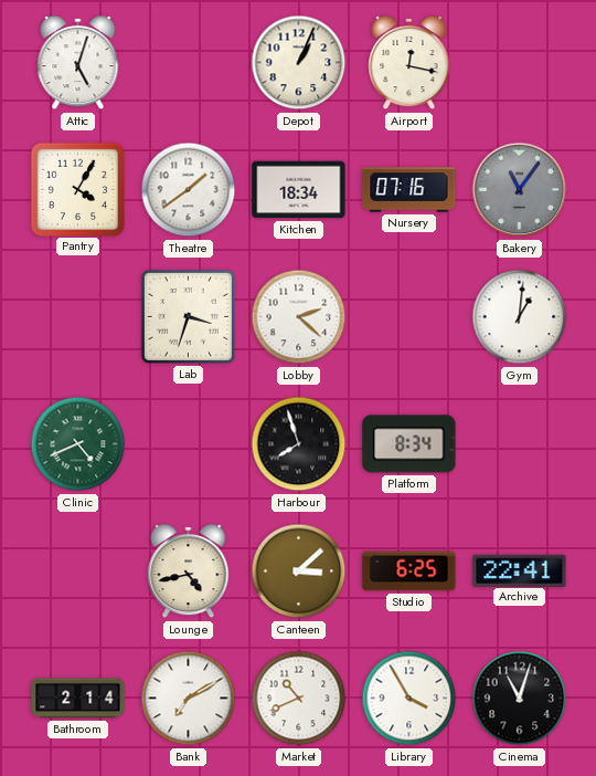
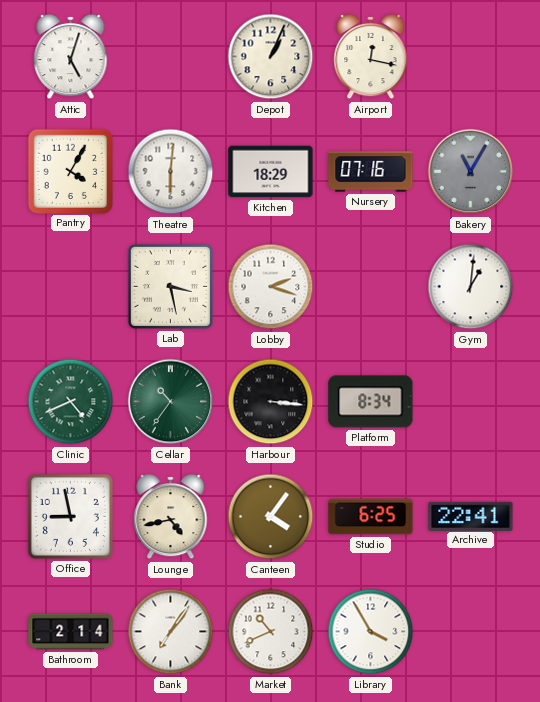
Theatre: 1:39 -> 6:01
Kitchen: 18:34 -> 18:29
Bakery: 11:06 -> 11:05
Lab: 3:33 -> 3:28
Lobby: 2:22 -> 2:18
Cellar: none -> 10:36
Harbour: 7:57 -> 3:16
Office: none -> 8:58
Canteen: 3:08 -> 4:06
Bank: 7:10 -> 7:06
Cinema: 11:03 -> none
